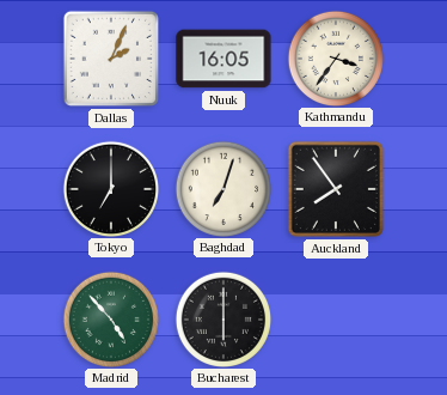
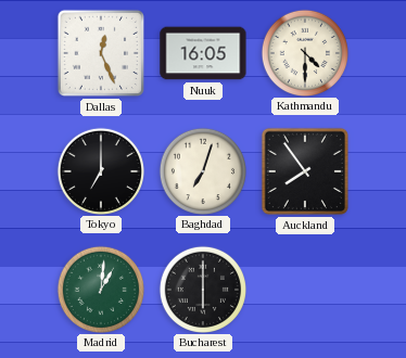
Dallas: 2:04 -> 12:26
Kathmandu: 3:36 -> 4:30
Madrid: 4:53 -> 1:01
